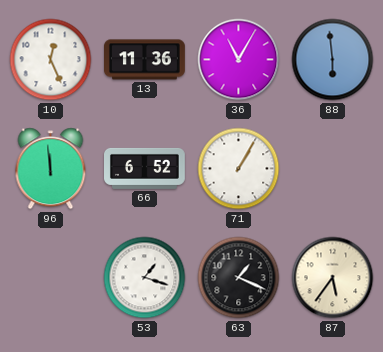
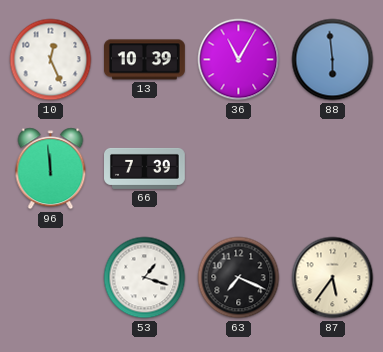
13: 11:36 -> 10:39
66: 6:52 -> 7:39
71: 1:05 -> none
63: 1:19 -> 7:19
